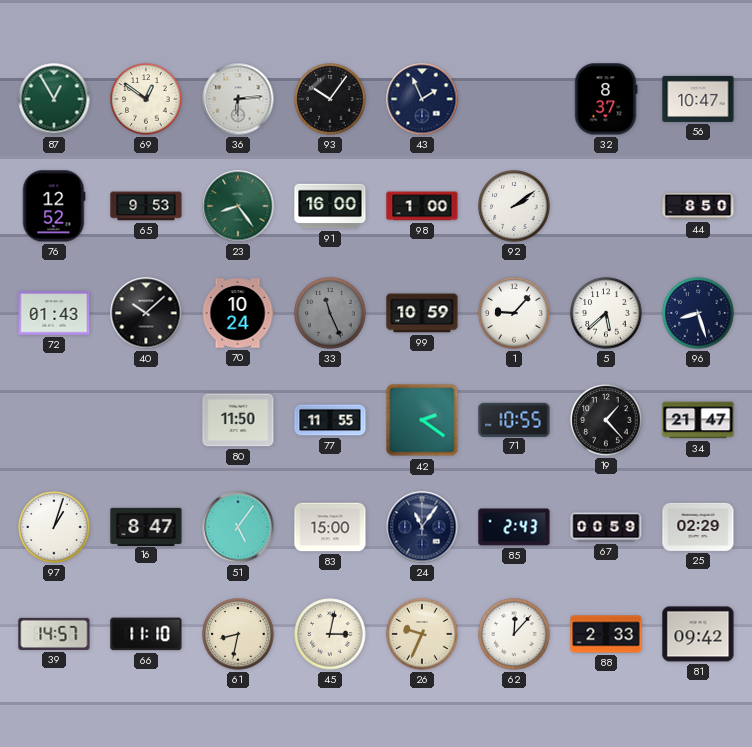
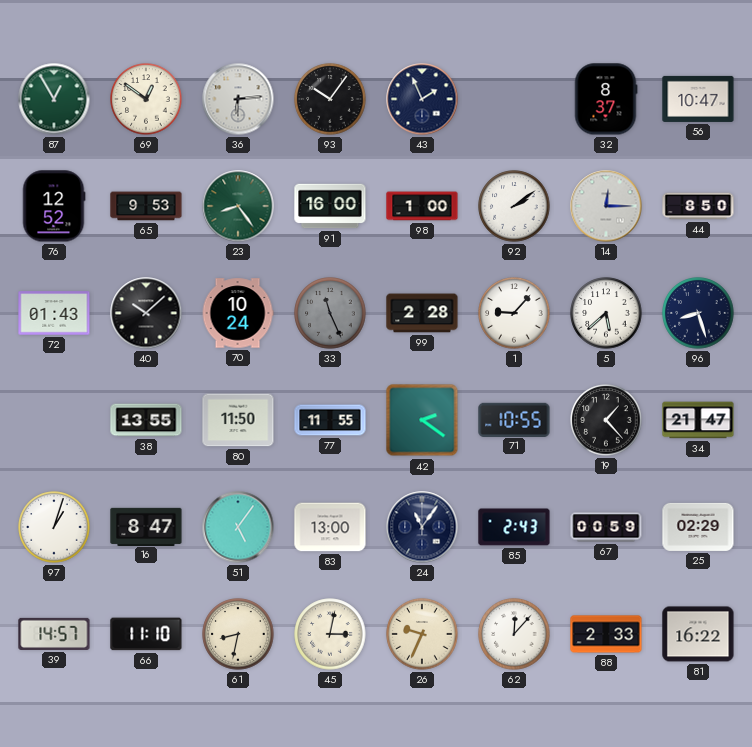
14: none -> 12:15
99: 10:59 -> 2:28
38: none -> 13:55
83: 15:00 -> 13:00
81: 09:42 -> 16:22
